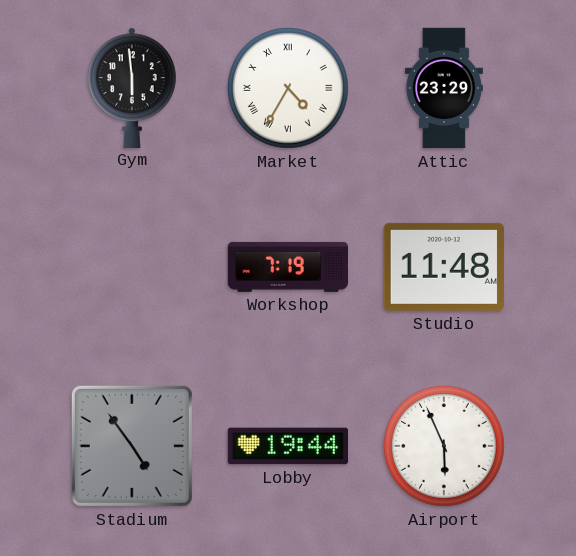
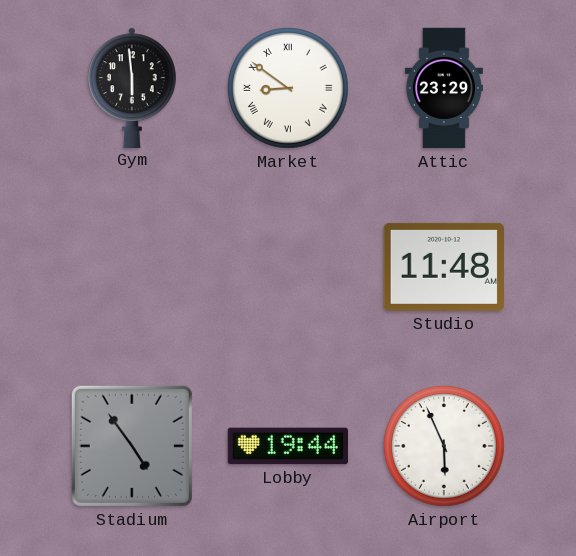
Market: 4:35 -> 8:51
Workshop: 7:19 -> none
